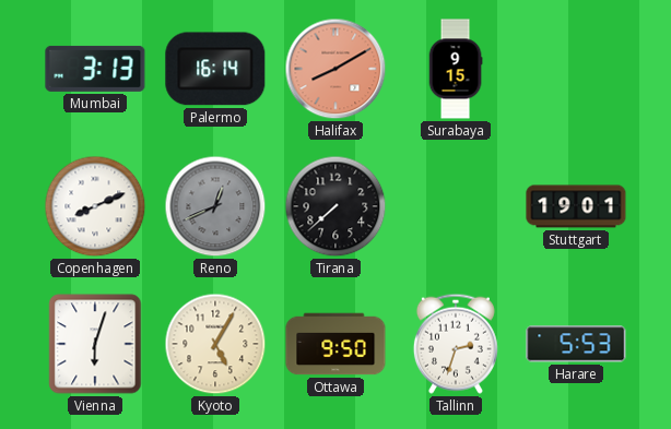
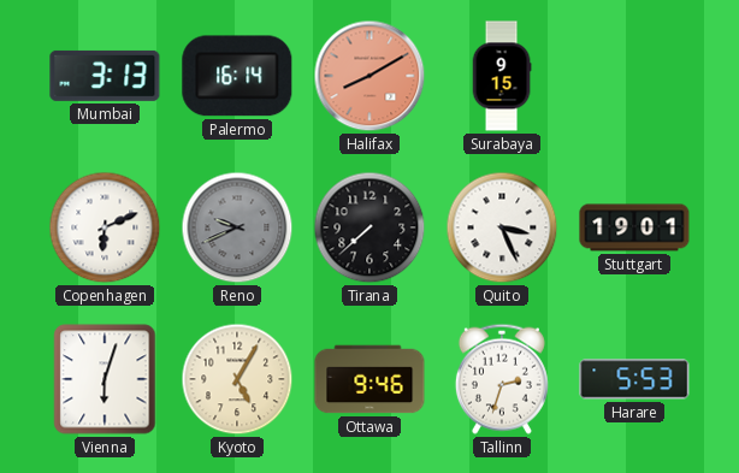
Copenhagen: 8:11 -> 6:11
Reno: 12:41 -> 9:41
Quito: none -> 3:26
Ottawa: 9:50 -> 9:46
